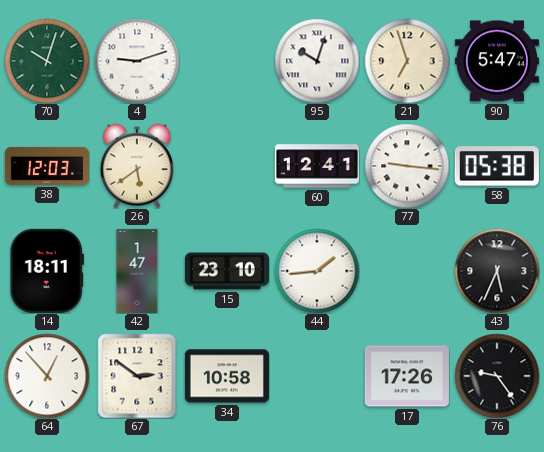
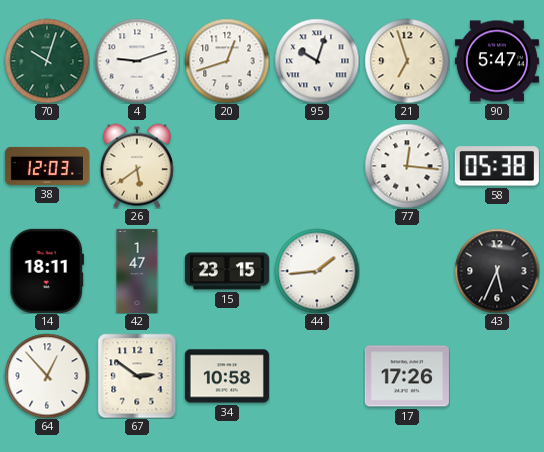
20: none -> 12:42
60: 12:41 -> none
77: 9:16 -> 12:16
15: 23:10 -> 23:15
76: 9:24 -> none
